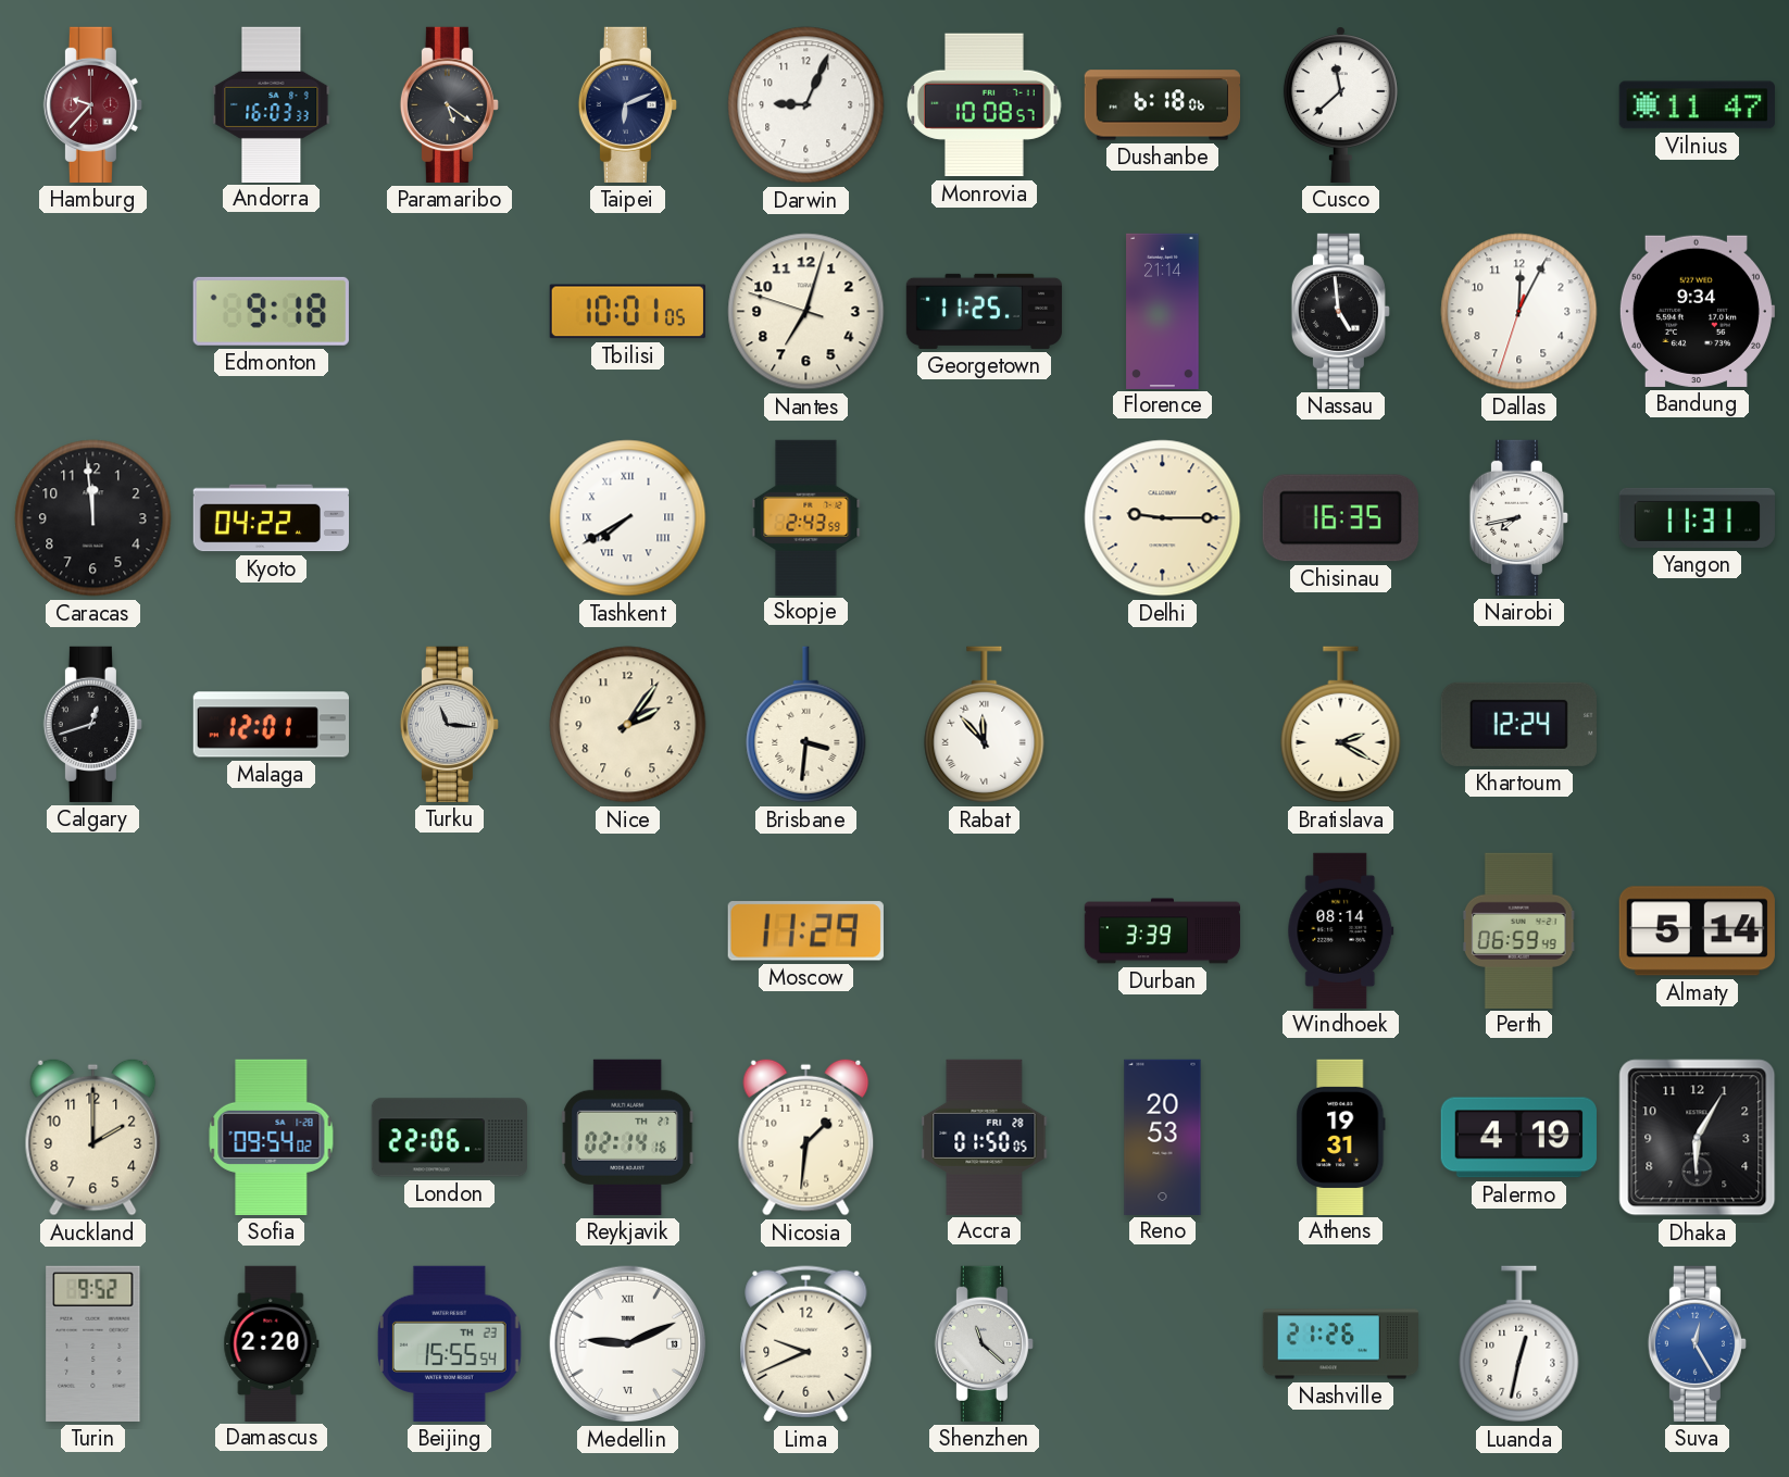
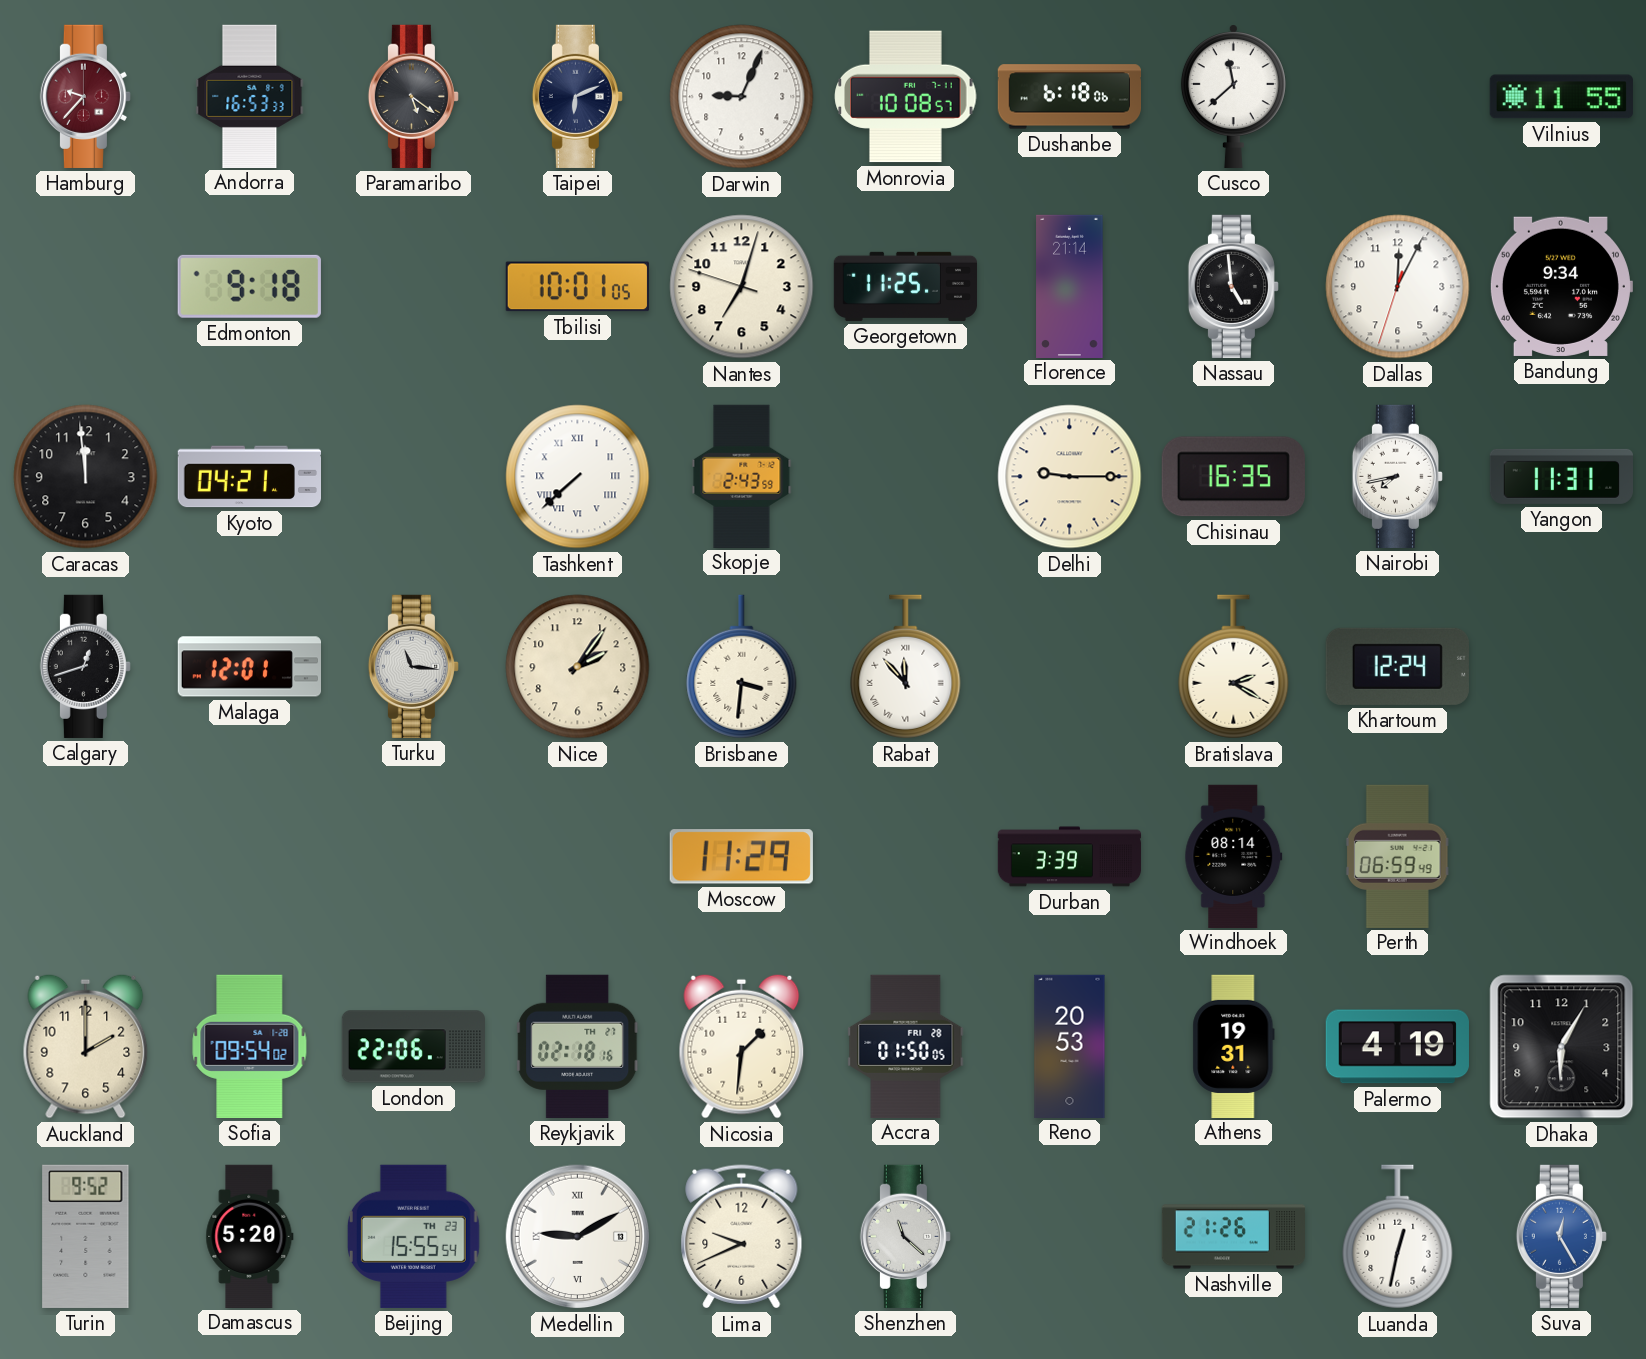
Andorra: 16:03 -> 16:53
Vilnius: 11:47 -> 11:55
Kyoto: 04:22 -> 04:21
Tashkent: 7:40 -> 7:38
Almaty: 5:14 -> none
Reykjavik: 02:14 -> 02:18
Damascus: 2:20 -> 5:20
Medellin: 9:11 -> 9:10
